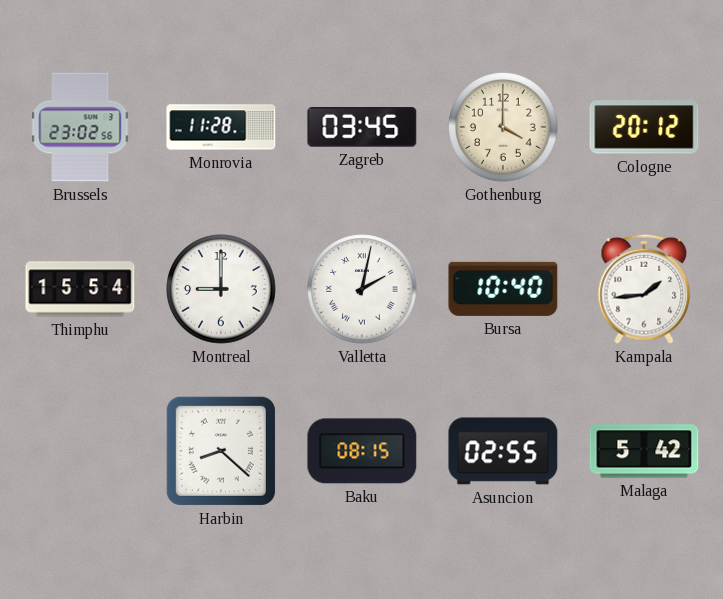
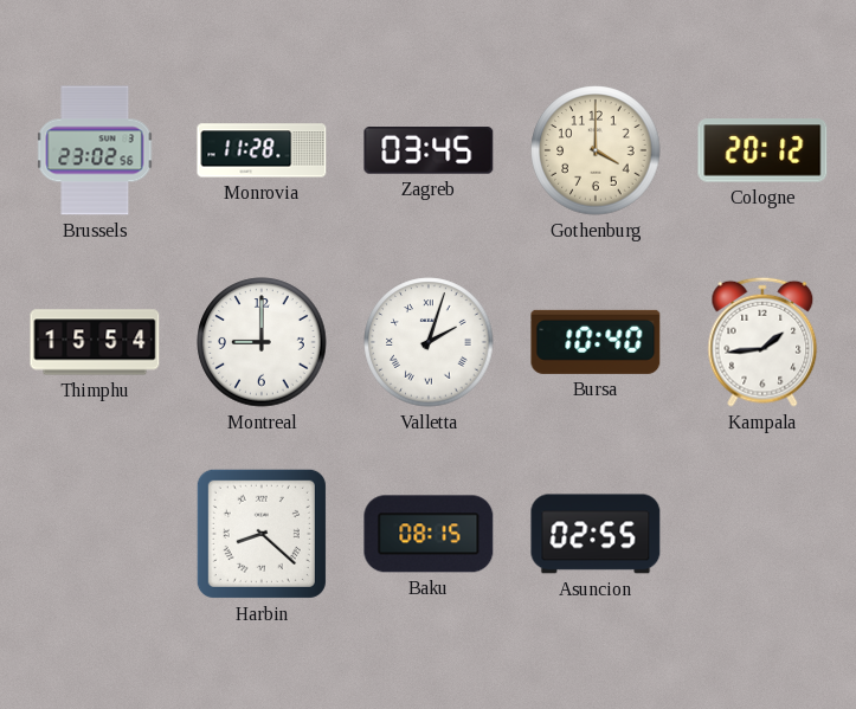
Valletta: 2:02 -> 2:03
Malaga: 5:42 -> none
